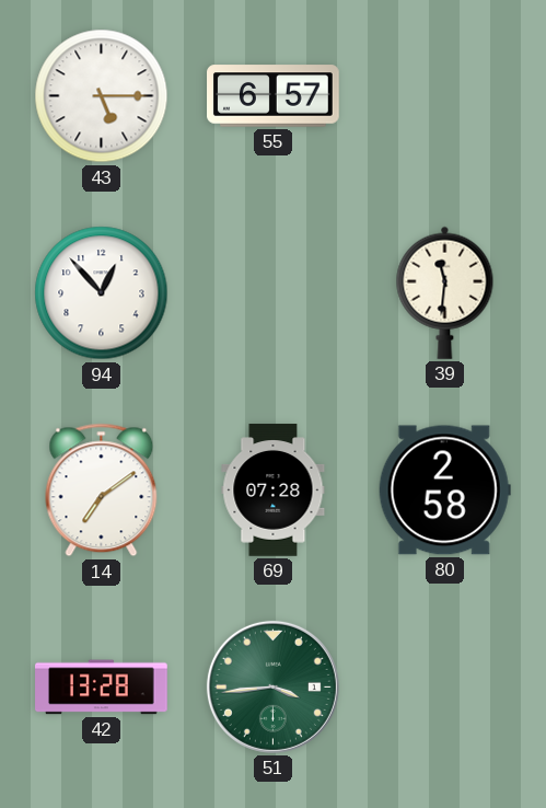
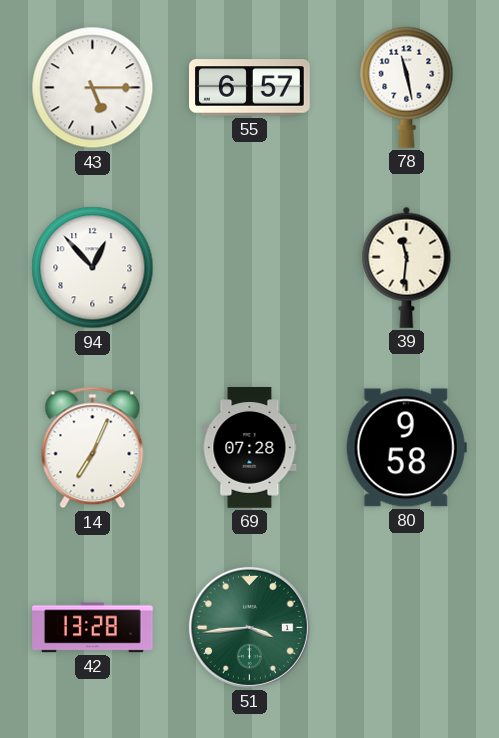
78: none -> 11:28
14: 7:09 -> 7:04
80: 2:58 -> 9:58
